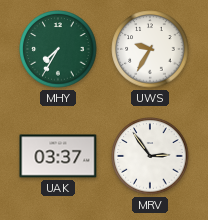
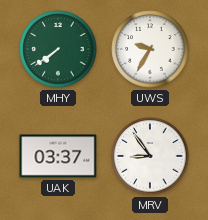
MHY: 7:35 -> 7:39
MRV: 2:54 -> 8:54
